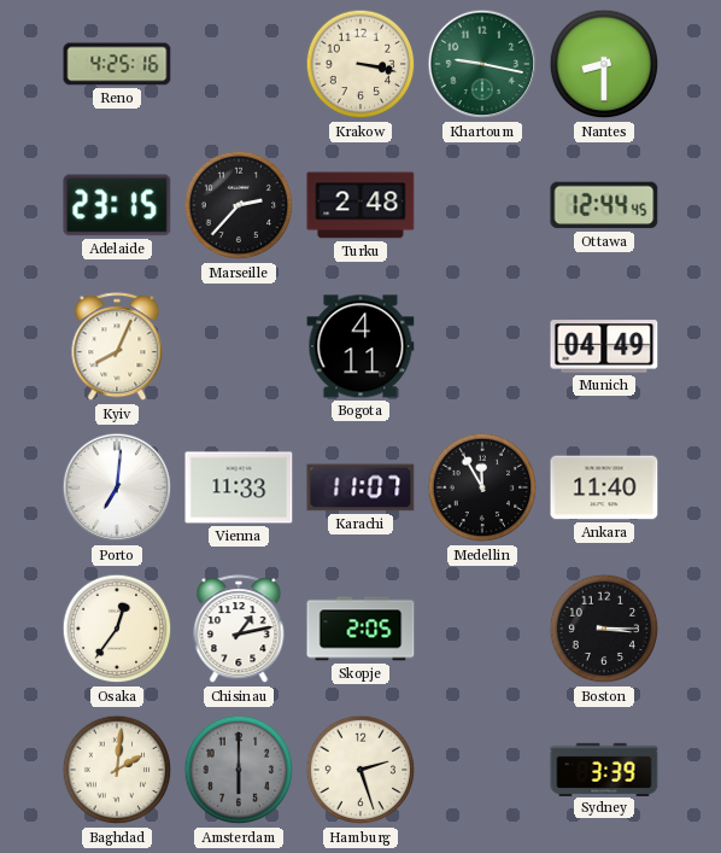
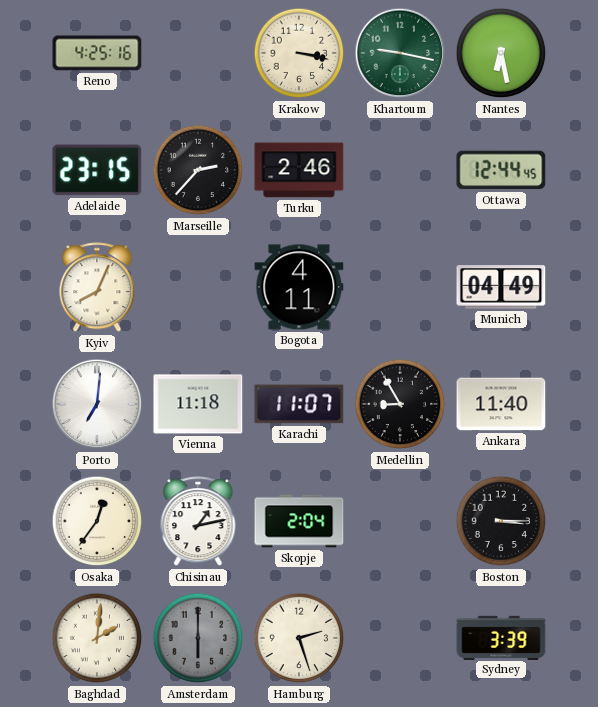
Nantes: 8:30 -> 6:28
Turku: 2:48 -> 2:46
Vienna: 11:33 -> 11:18
Medellin: 11:55 -> 8:55
Skopje: 2:05 -> 2:04
